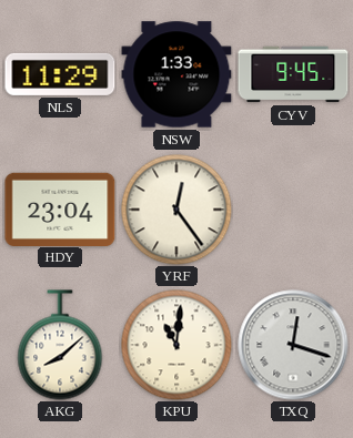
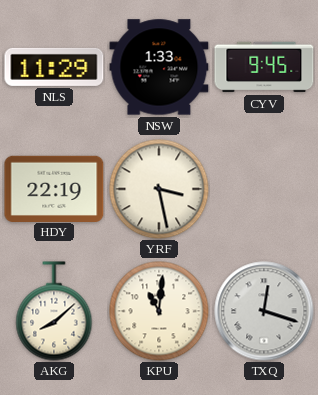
HDY: 23:04 -> 22:19
YRF: 12:24 -> 3:28
